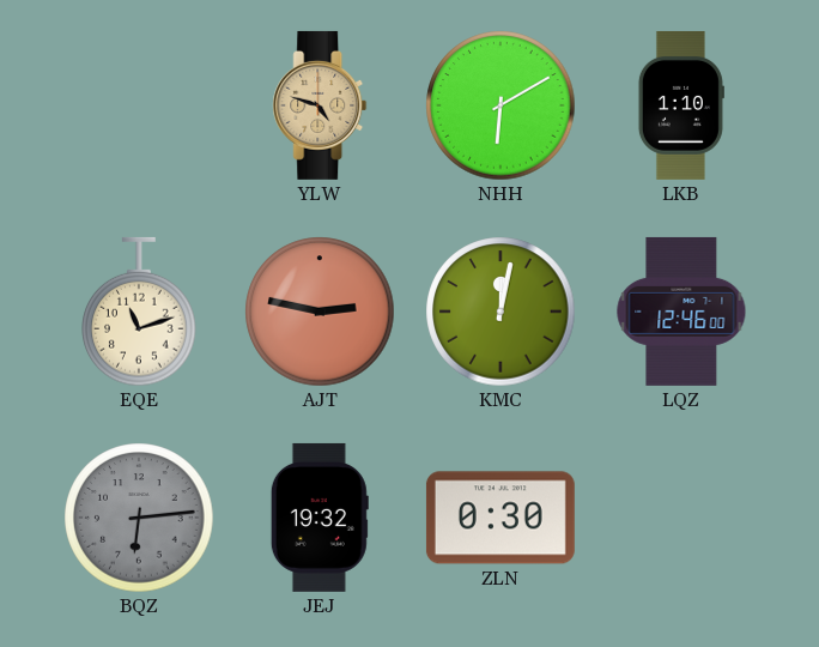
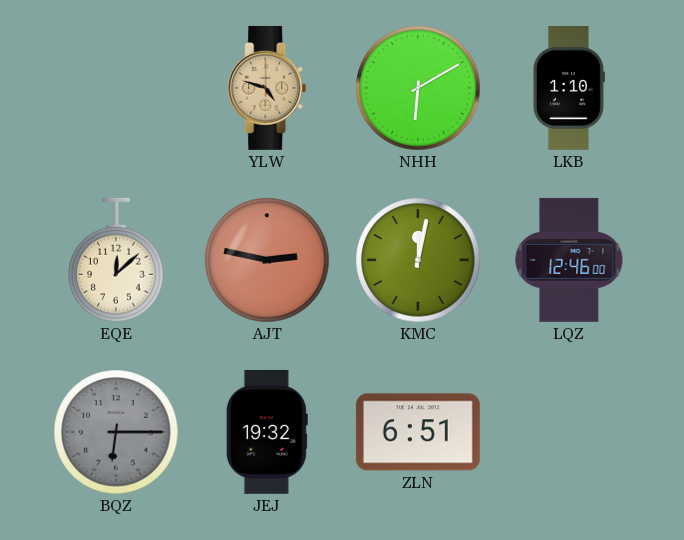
EQE: 11:12 -> 12:08
BQZ: 6:14 -> 6:15
ZLN: 0:30 -> 6:51
